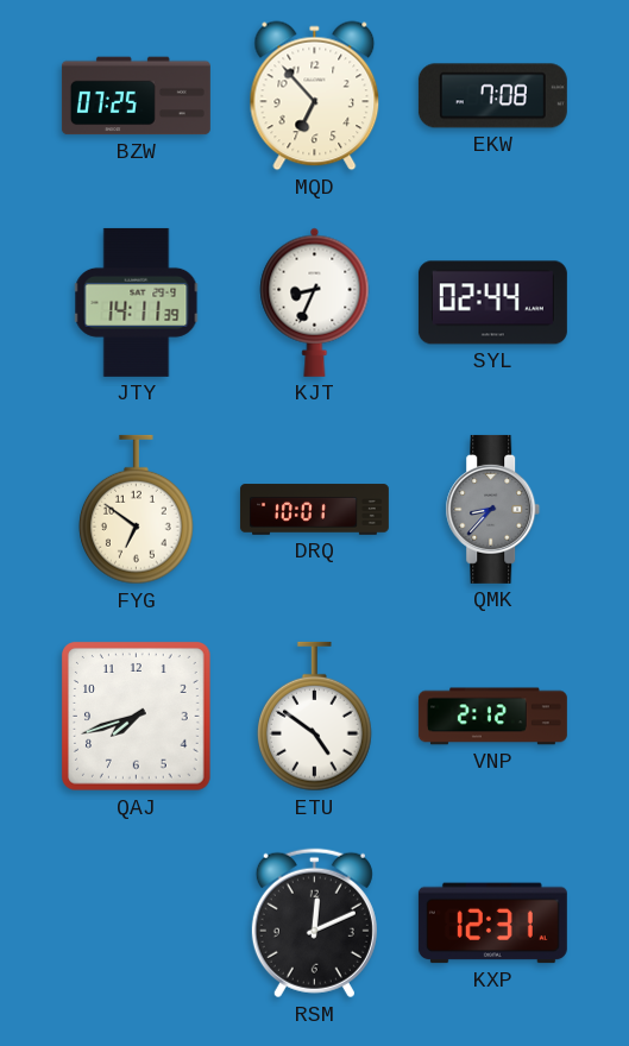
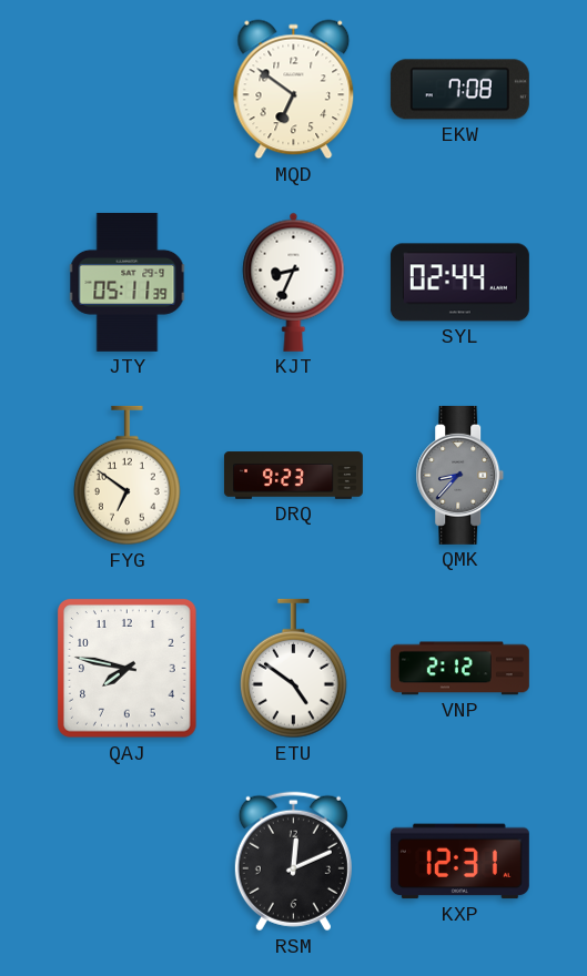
BZW: 07:25 -> none
MQD: 6:53 -> 6:51
JTY: 14:11 -> 05:11
DRQ: 10:01 -> 9:23
QAJ: 7:42 -> 7:47
